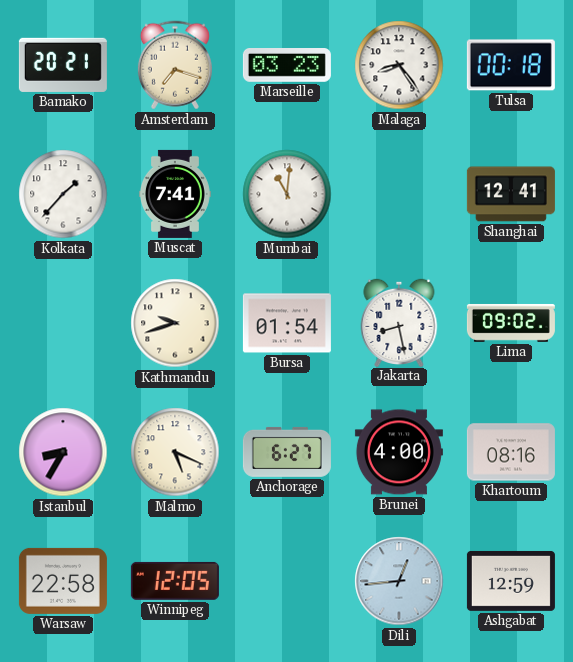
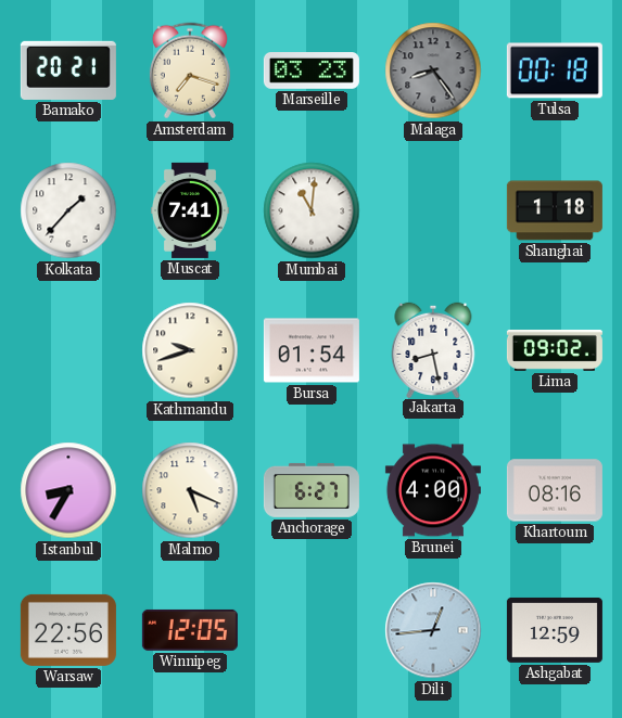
Malaga dial: white -> grey
Shanghai: 12:41 -> 1:18
Warsaw: 22:58 -> 22:56
